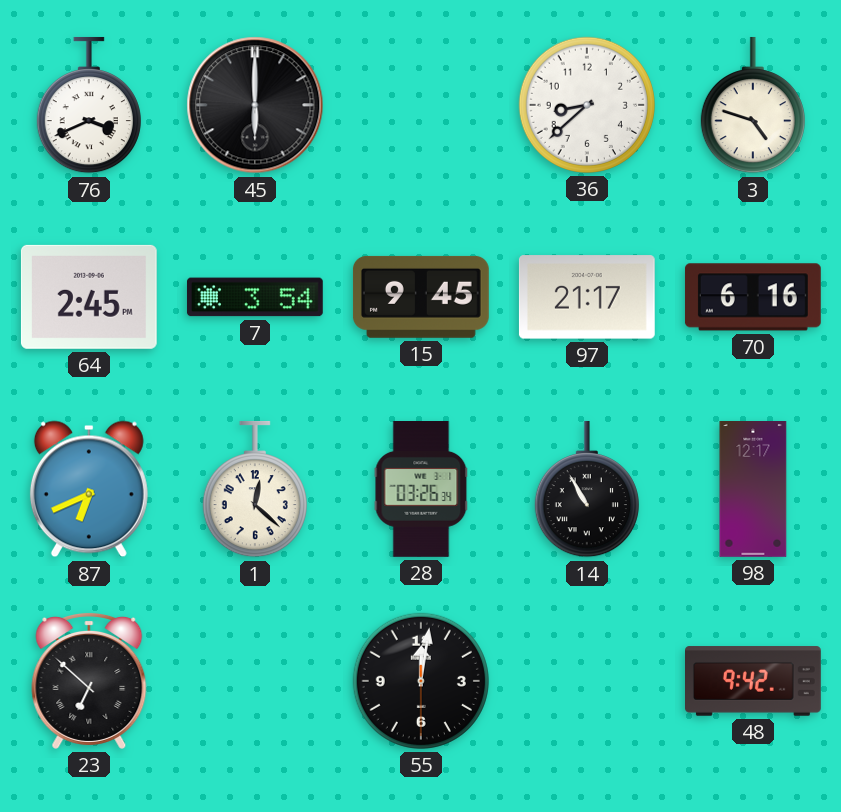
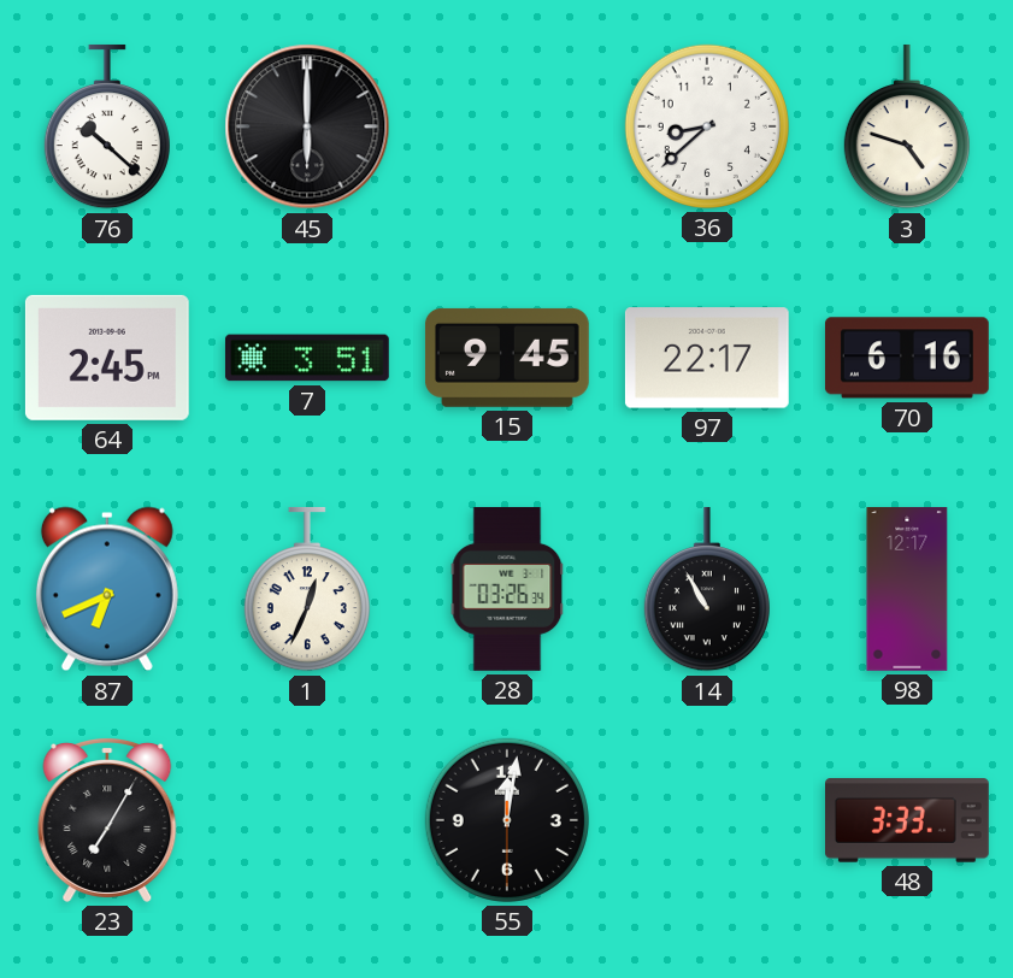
76: 3:41 -> 10:22
7: 3:54 -> 3:51
97: 21:17 -> 22:17
1: 12:22 -> 12:34
23: 6:52 -> 7:05
48: 9:42 -> 3:33
